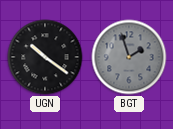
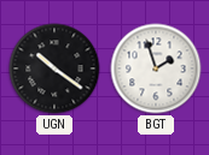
BGT dial: grey -> white
